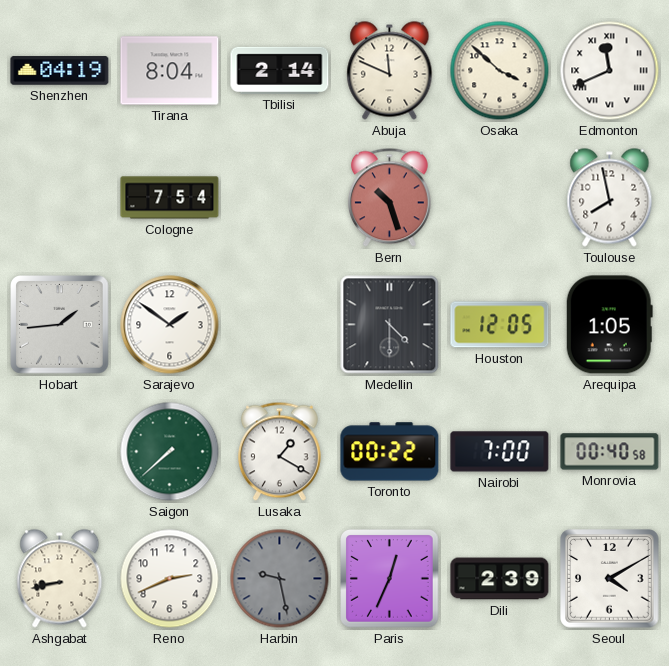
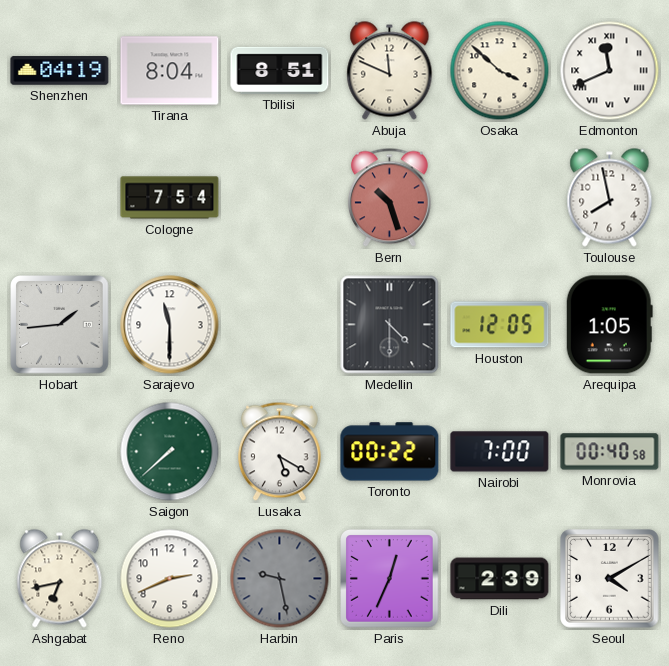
Tbilisi: 2:14 -> 8:51
Sarajevo: 1:51 -> 11:30
Lusaka: 1:20 -> 5:20
Ashgabat: 8:43 -> 6:43
